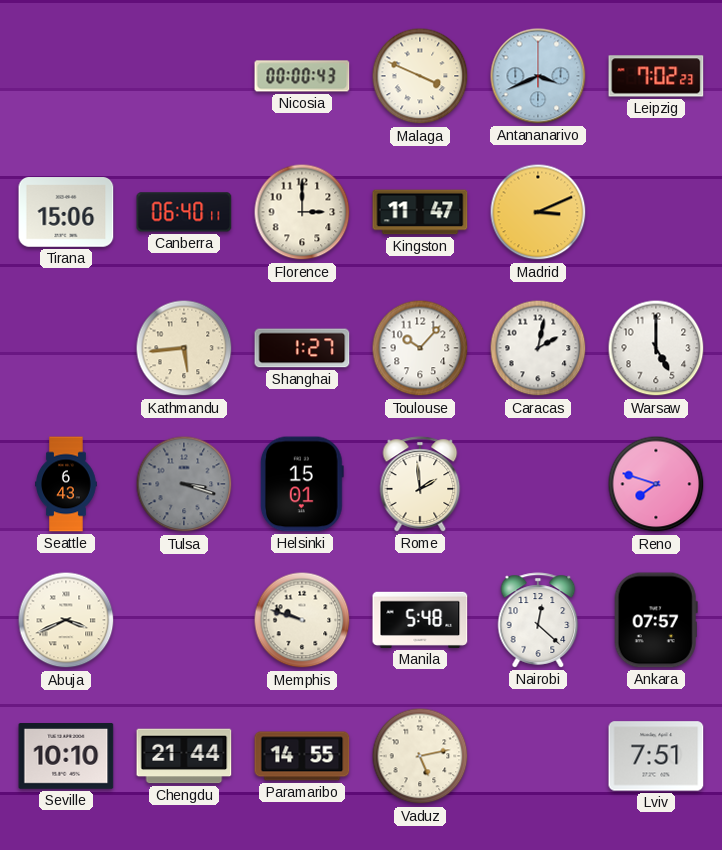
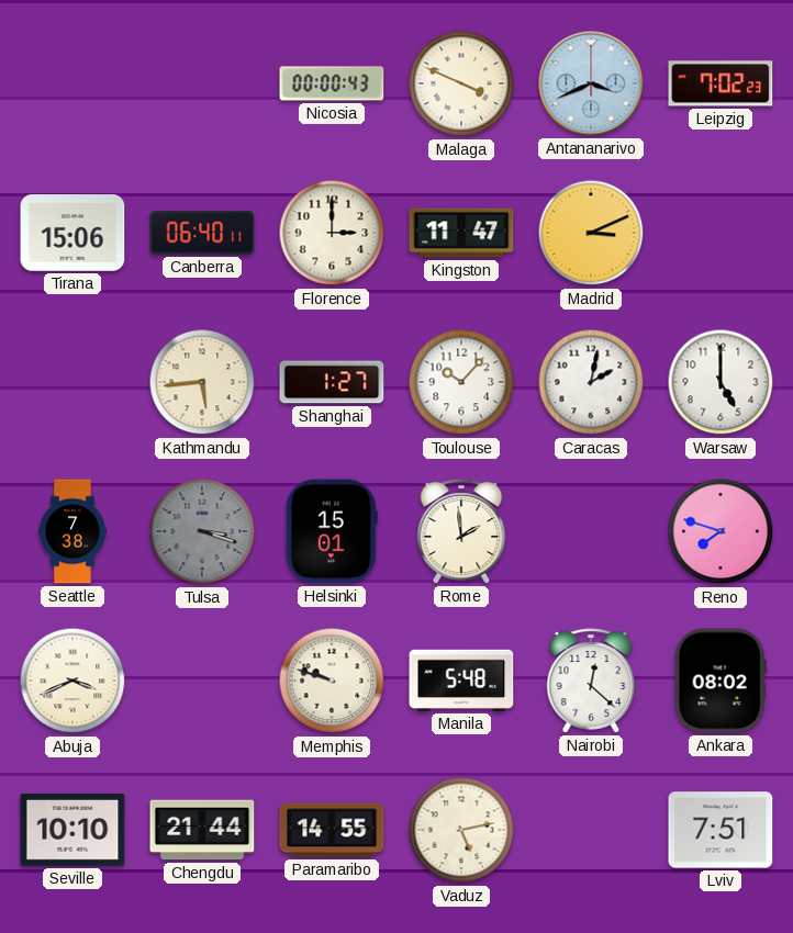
Seattle: 6:43 -> 7:38
Ankara: 07:57 -> 08:02
